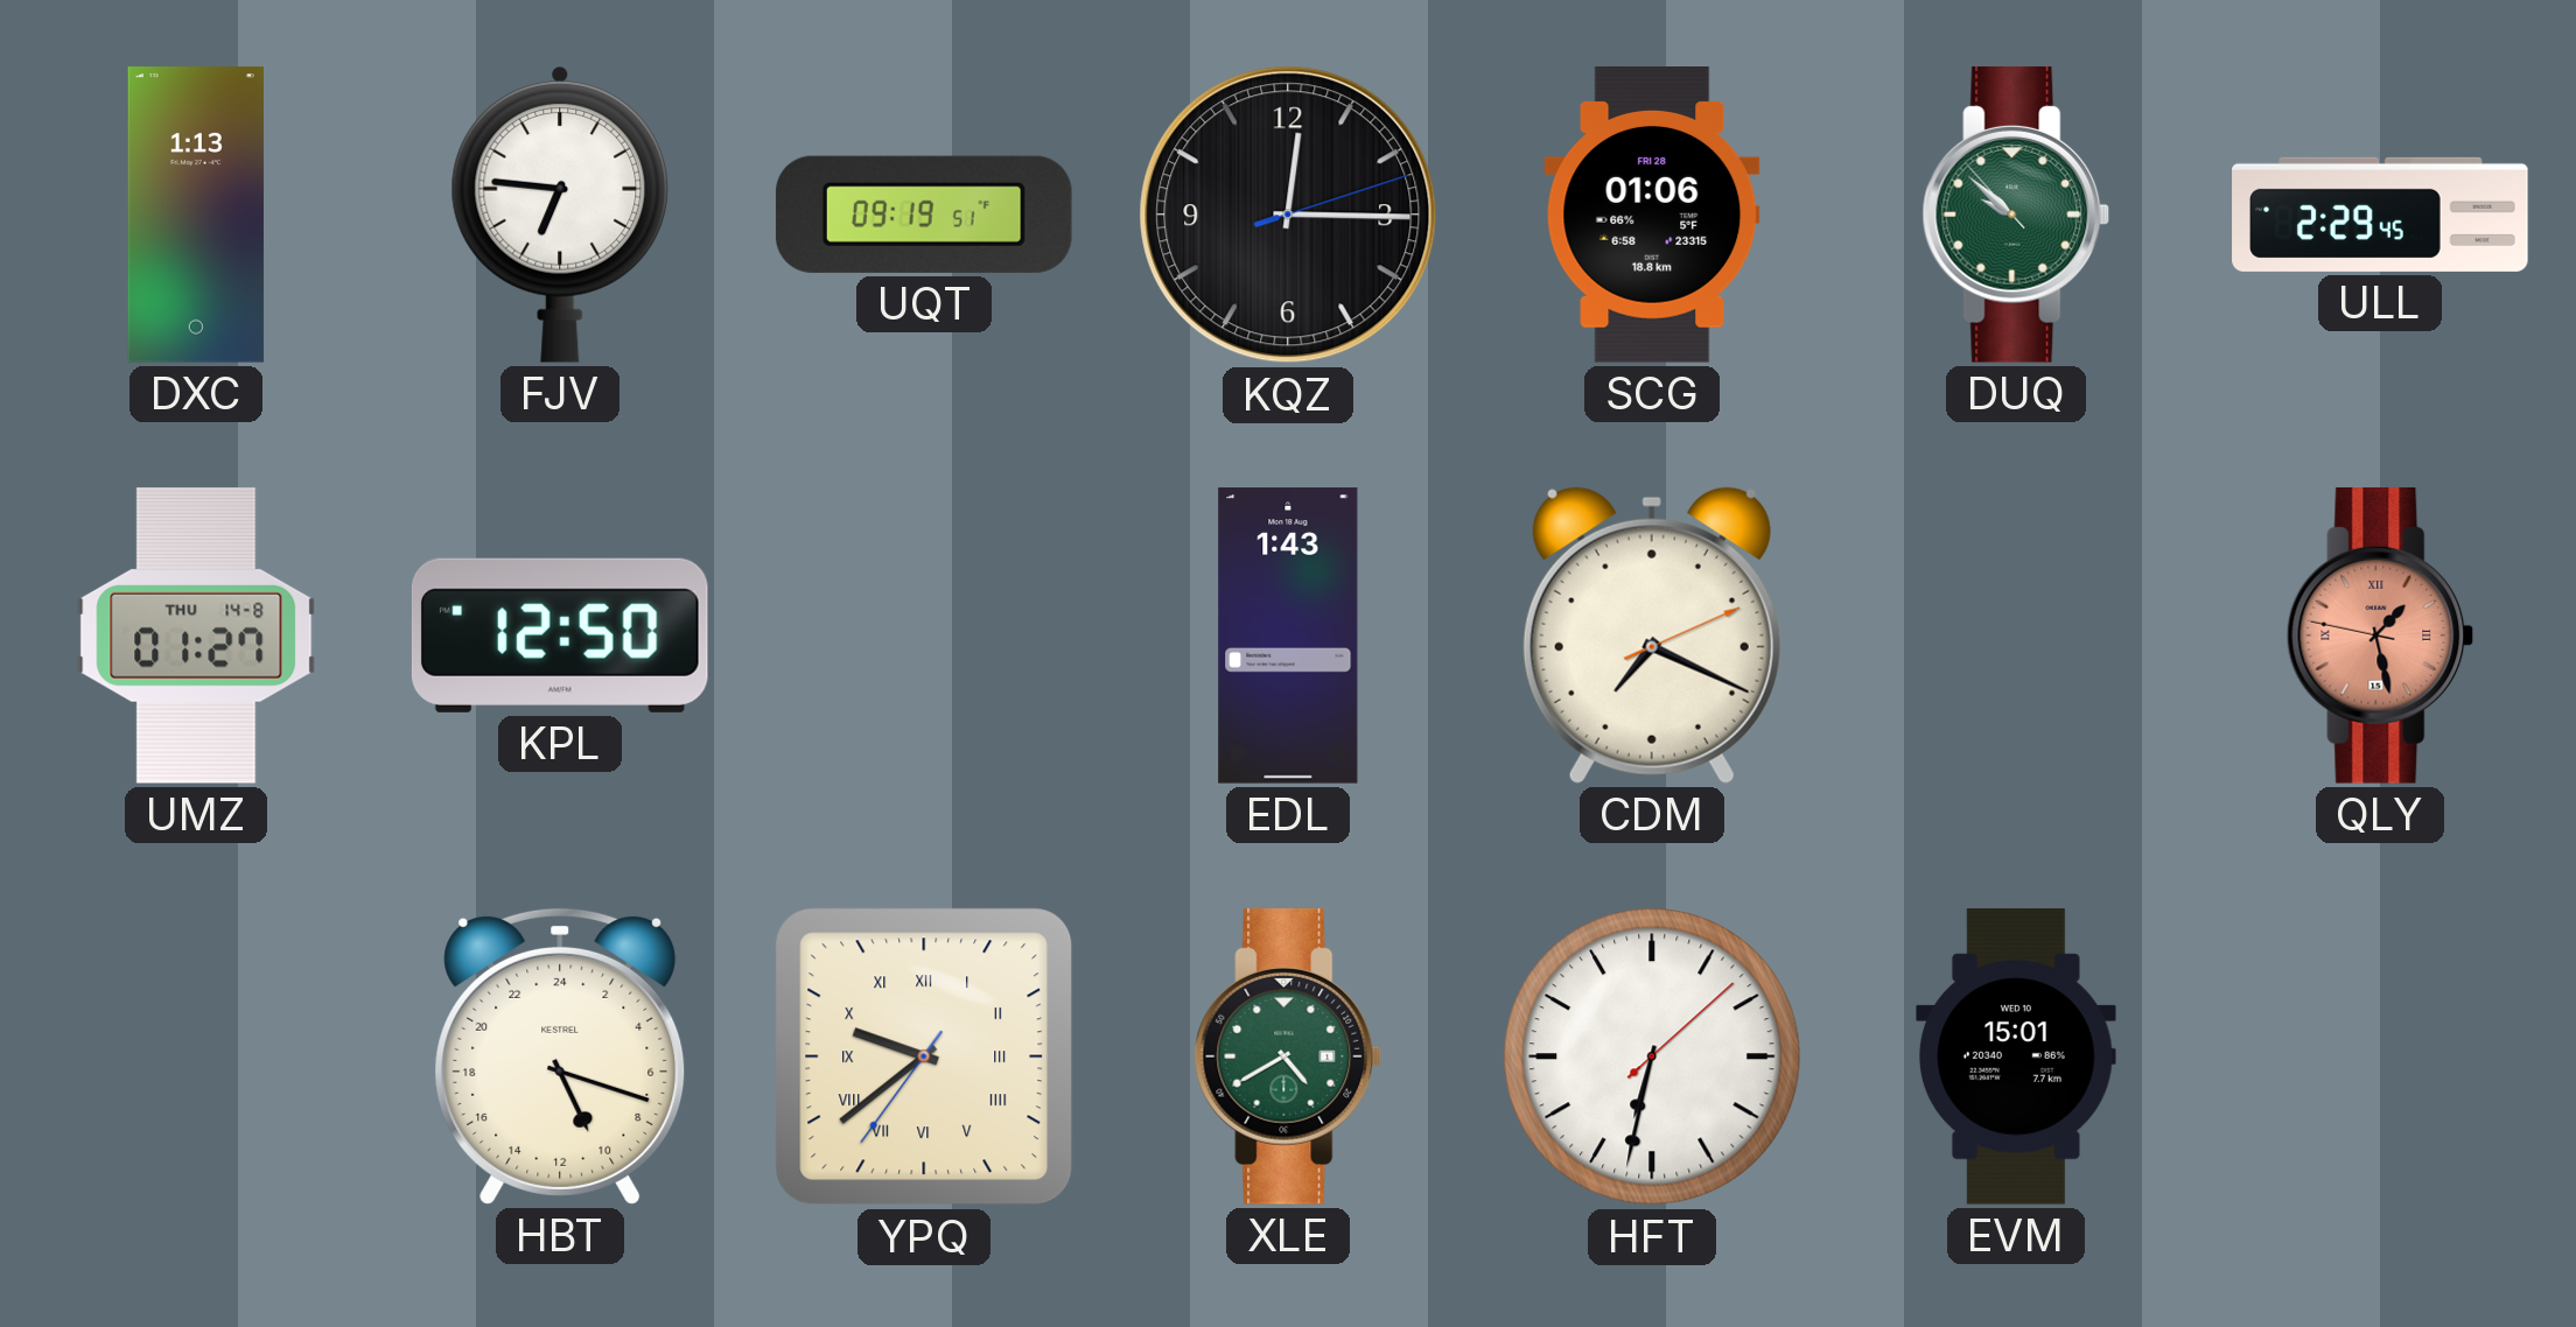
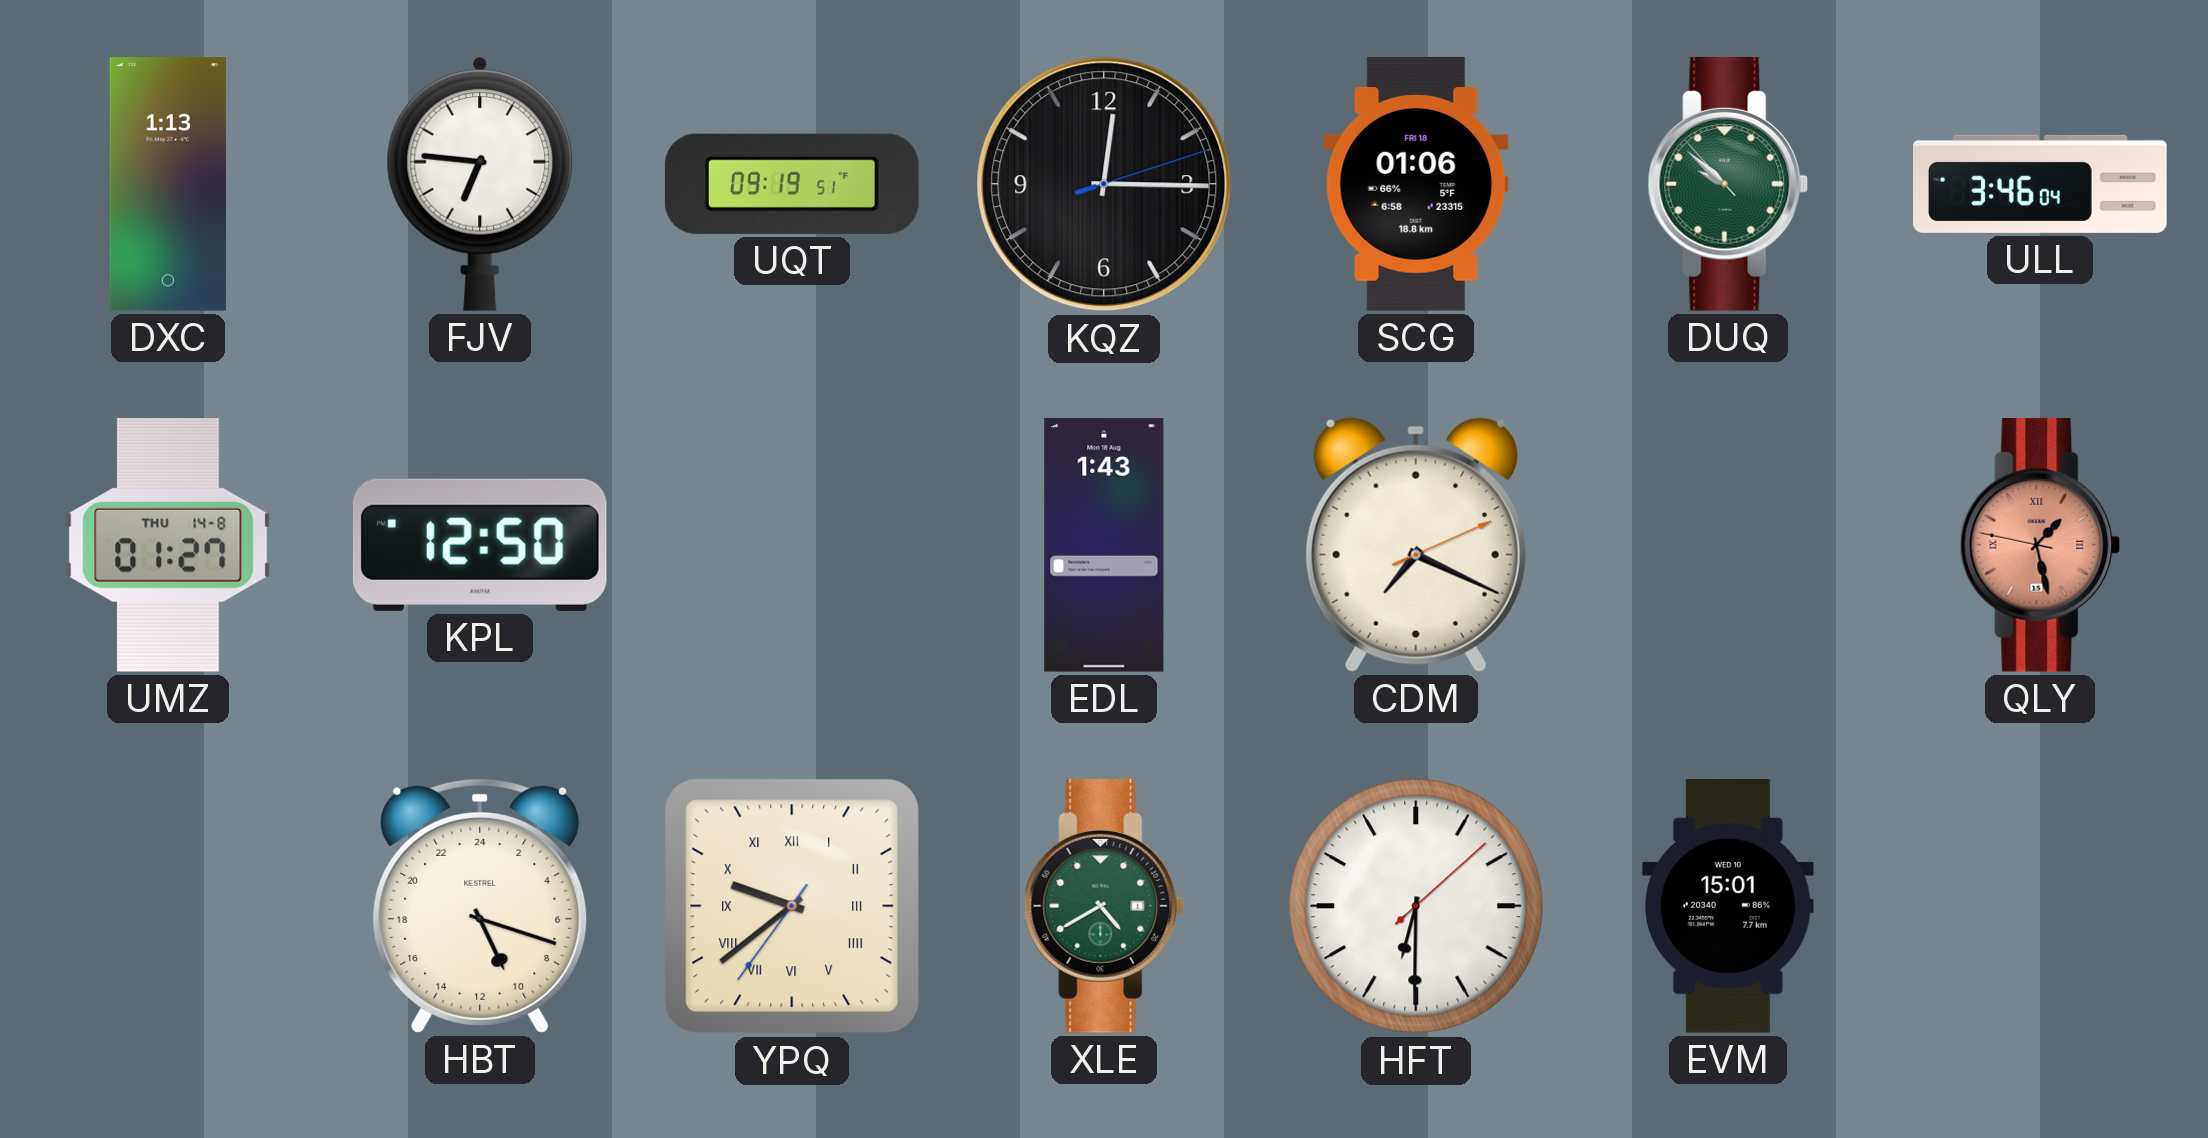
SCG date: FRI 28 -> FRI 18
ULL: 2:29 -> 3:46
HFT: 6:32 -> 6:30
